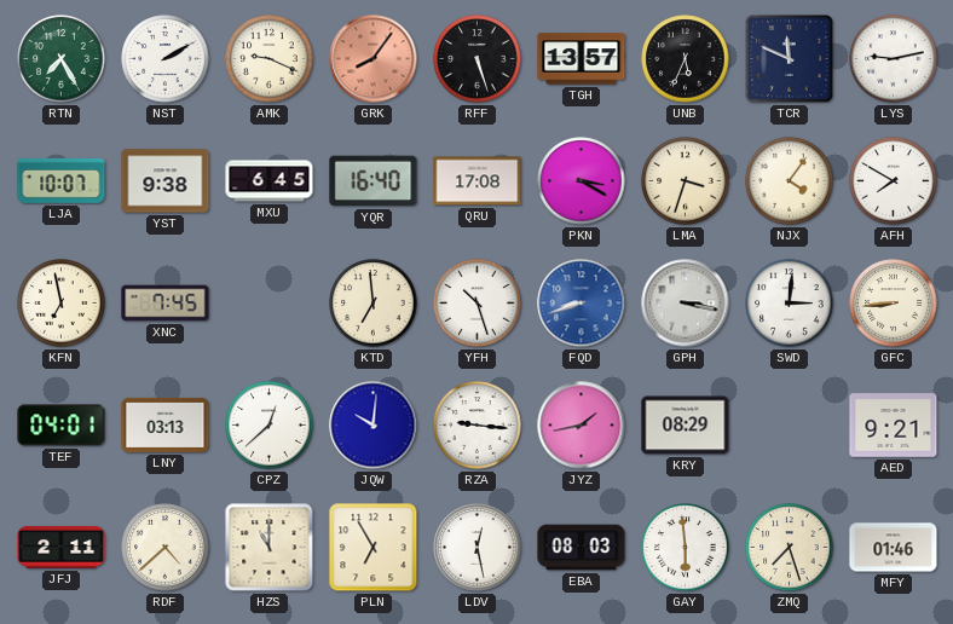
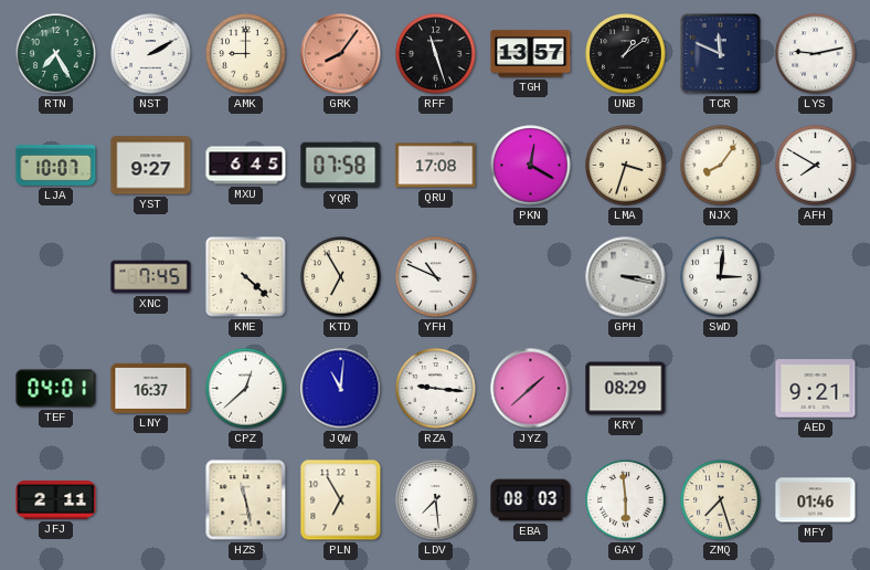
AMK: 9:19 -> 9:00
RFF: 5:27 -> 11:27
UNB: 5:34 -> 1:09
YST: 9:38 -> 9:27
YQR: 16:40 -> 07:58
PKN: 3:20 -> 12:20
NJX: 4:06 -> 8:06
KFN: 6:58 -> none
KME: none -> 4:22
KTD: 6:59 -> 6:55
YFH: 10:27 -> 10:49
FQD: 8:42 -> none
GFC: 8:44 -> none
LNY: 03:13 -> 16:37
JQW: 10:01 -> 11:01
JYZ: 1:43 -> 1:38
RDF: 4:38 -> none
HZS: 11:00 -> 11:28
LDV: 12:28 -> 7:29
